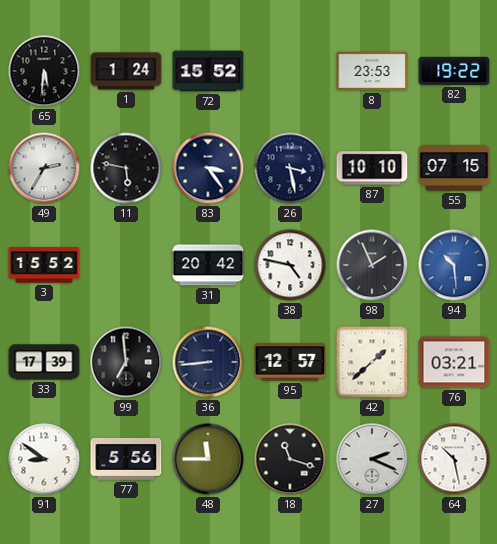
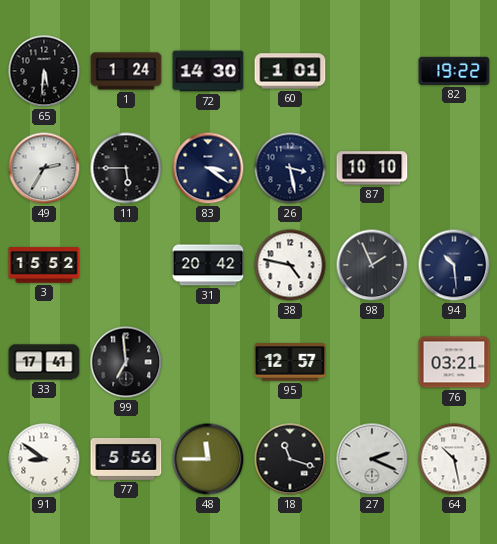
72: 15:52 -> 14:30
60: none -> 1:01
8: 23:53 -> none
11: 5:47 -> 5:45
83: 3:24 -> 3:21
55: 07:15 -> none
94 dial: blue -> navy
33: 17:39 -> 17:41
36: 8:44 -> none
42: 1:38 -> none
